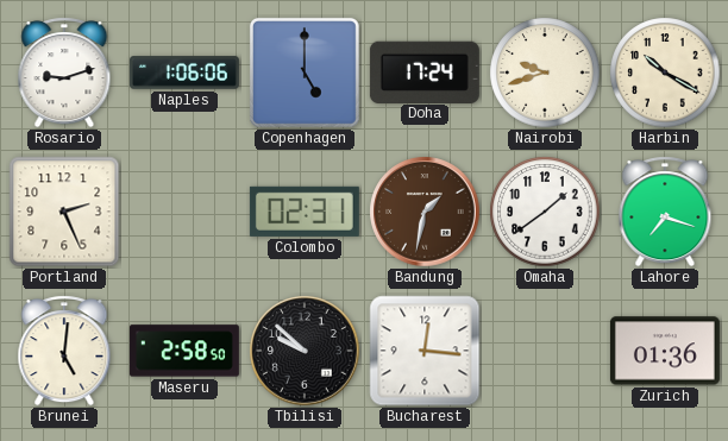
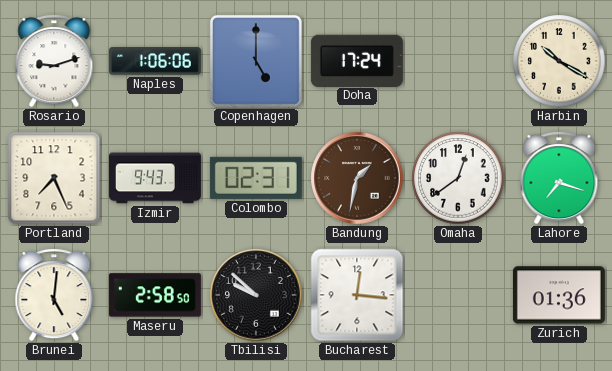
Nairobi: 9:42 -> none
Portland: 2:26 -> 7:26
Izmir: none -> 9:43
Omaha: 1:39 -> 12:39
